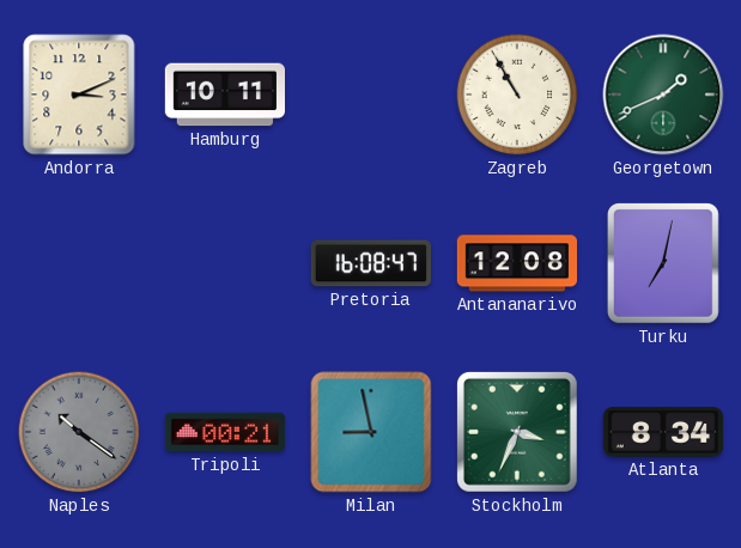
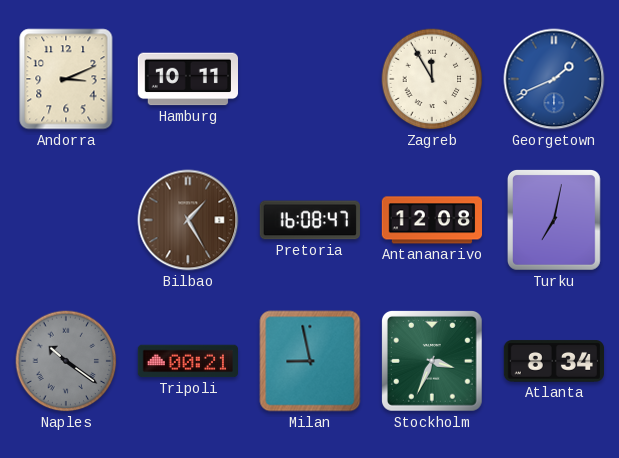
Zagreb: 10:55 -> 11:55
Georgetown dial: green -> blue
Bilbao: none -> 1:25
